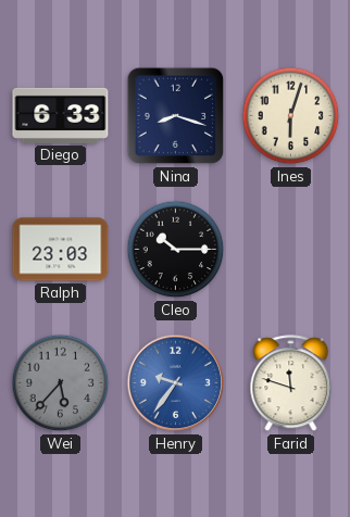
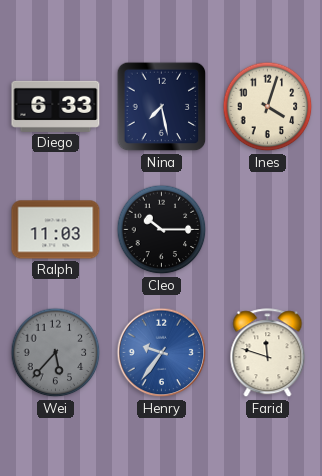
Nina: 8:18 -> 7:28
Ines: 6:03 -> 4:03
Ralph: 23:03 -> 11:03
